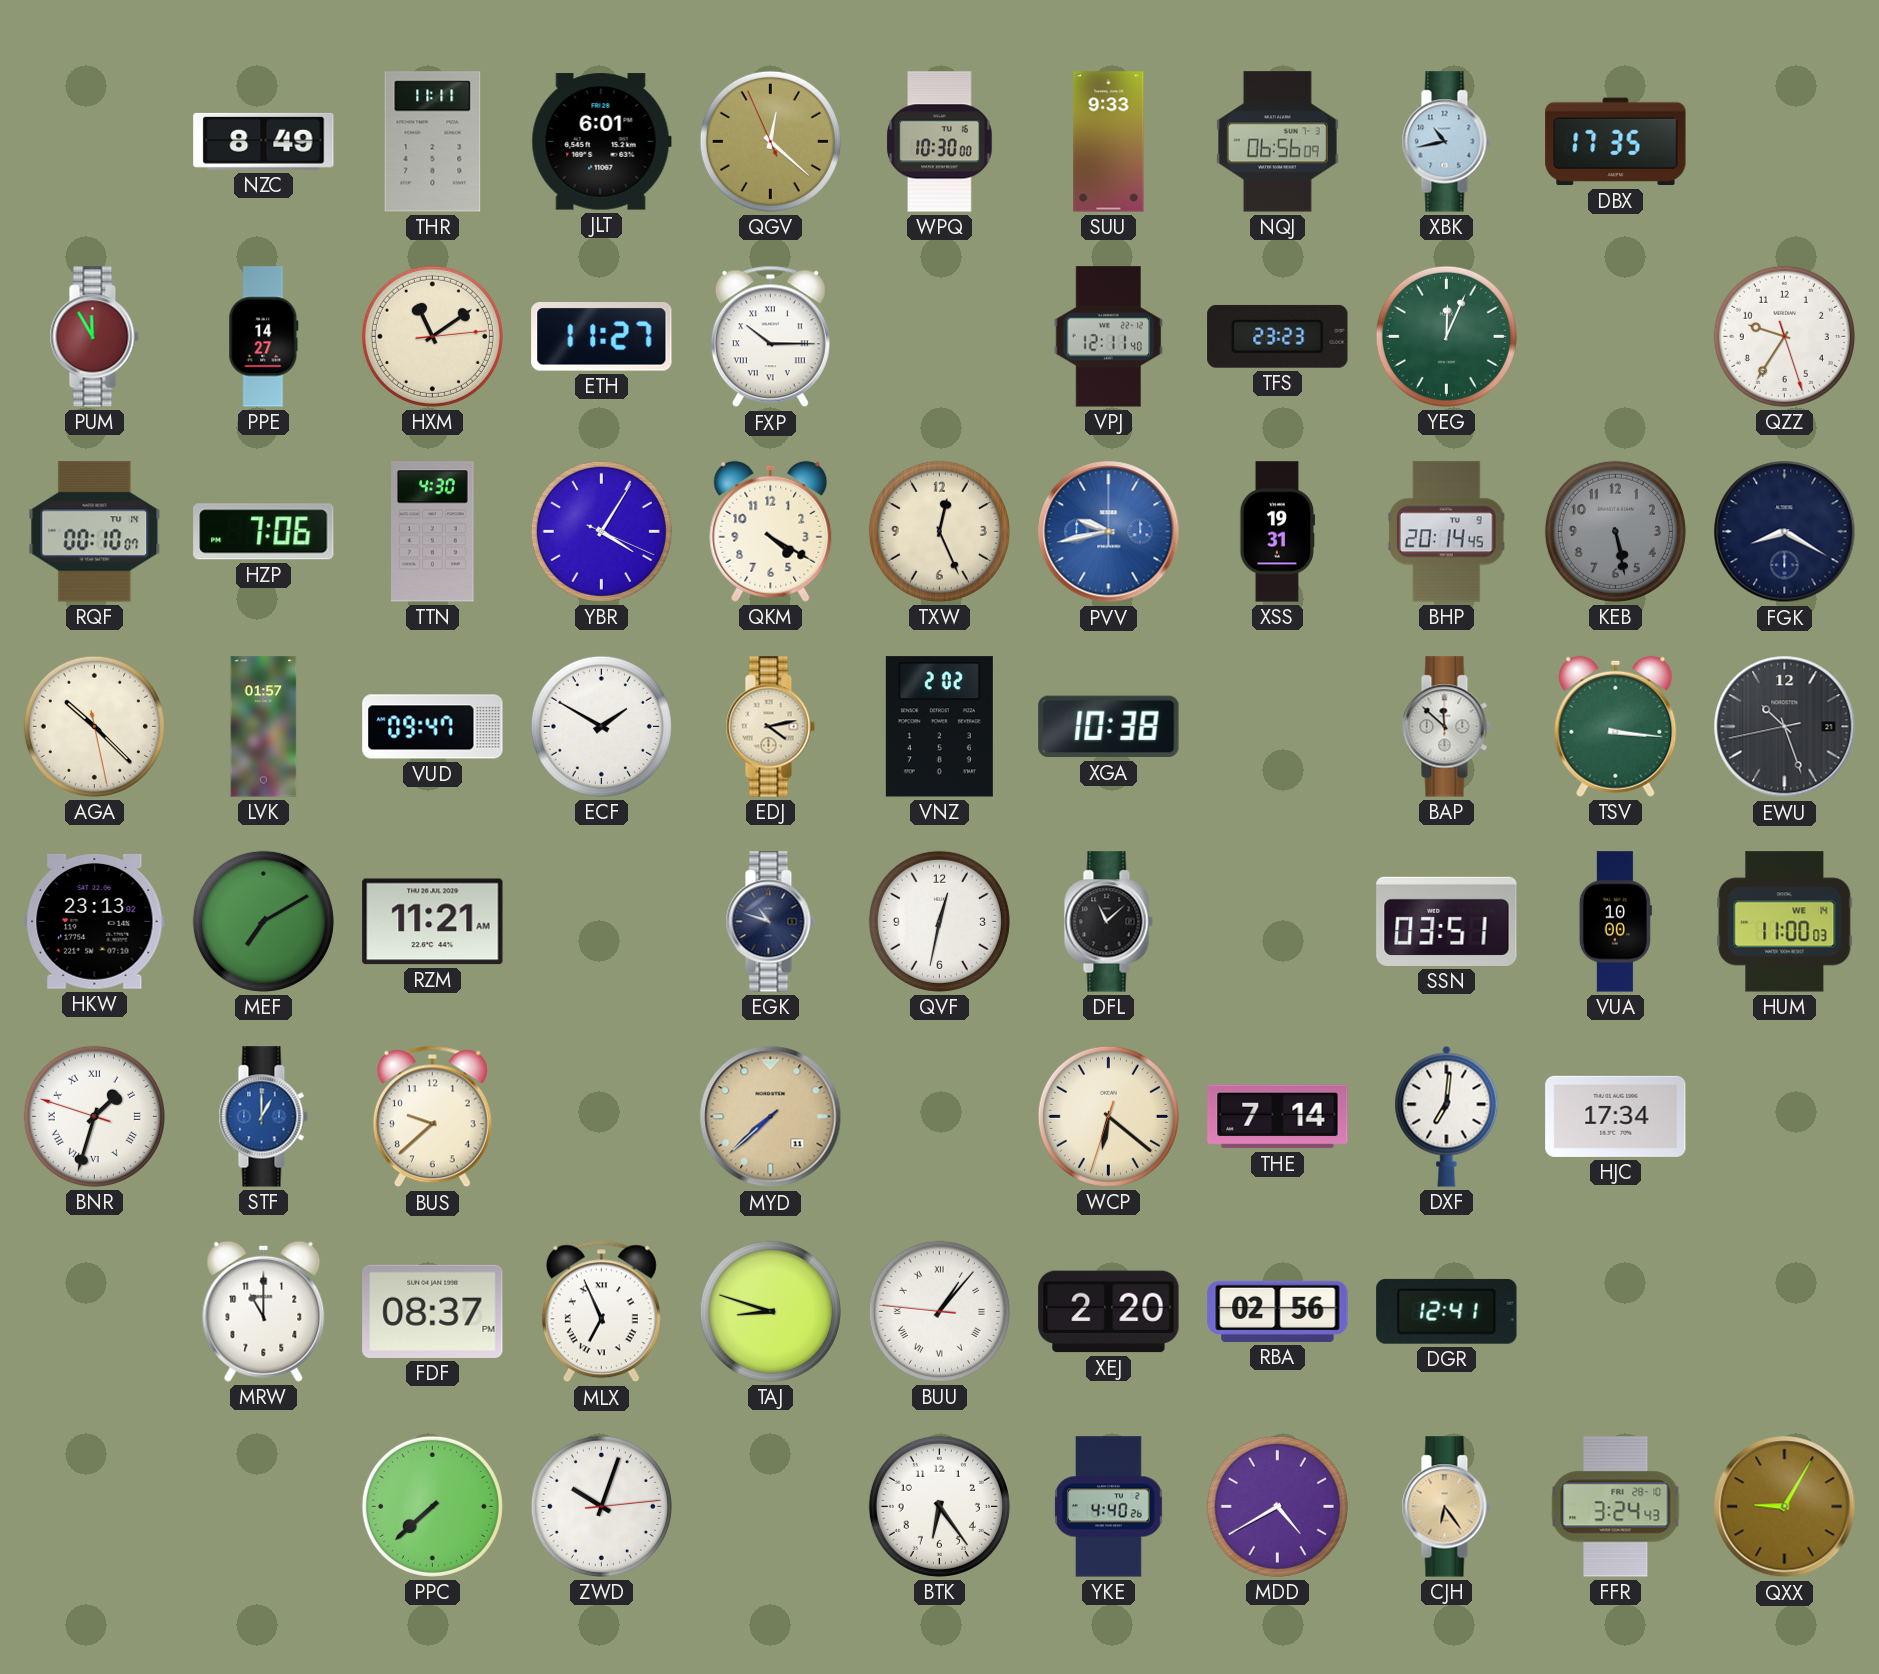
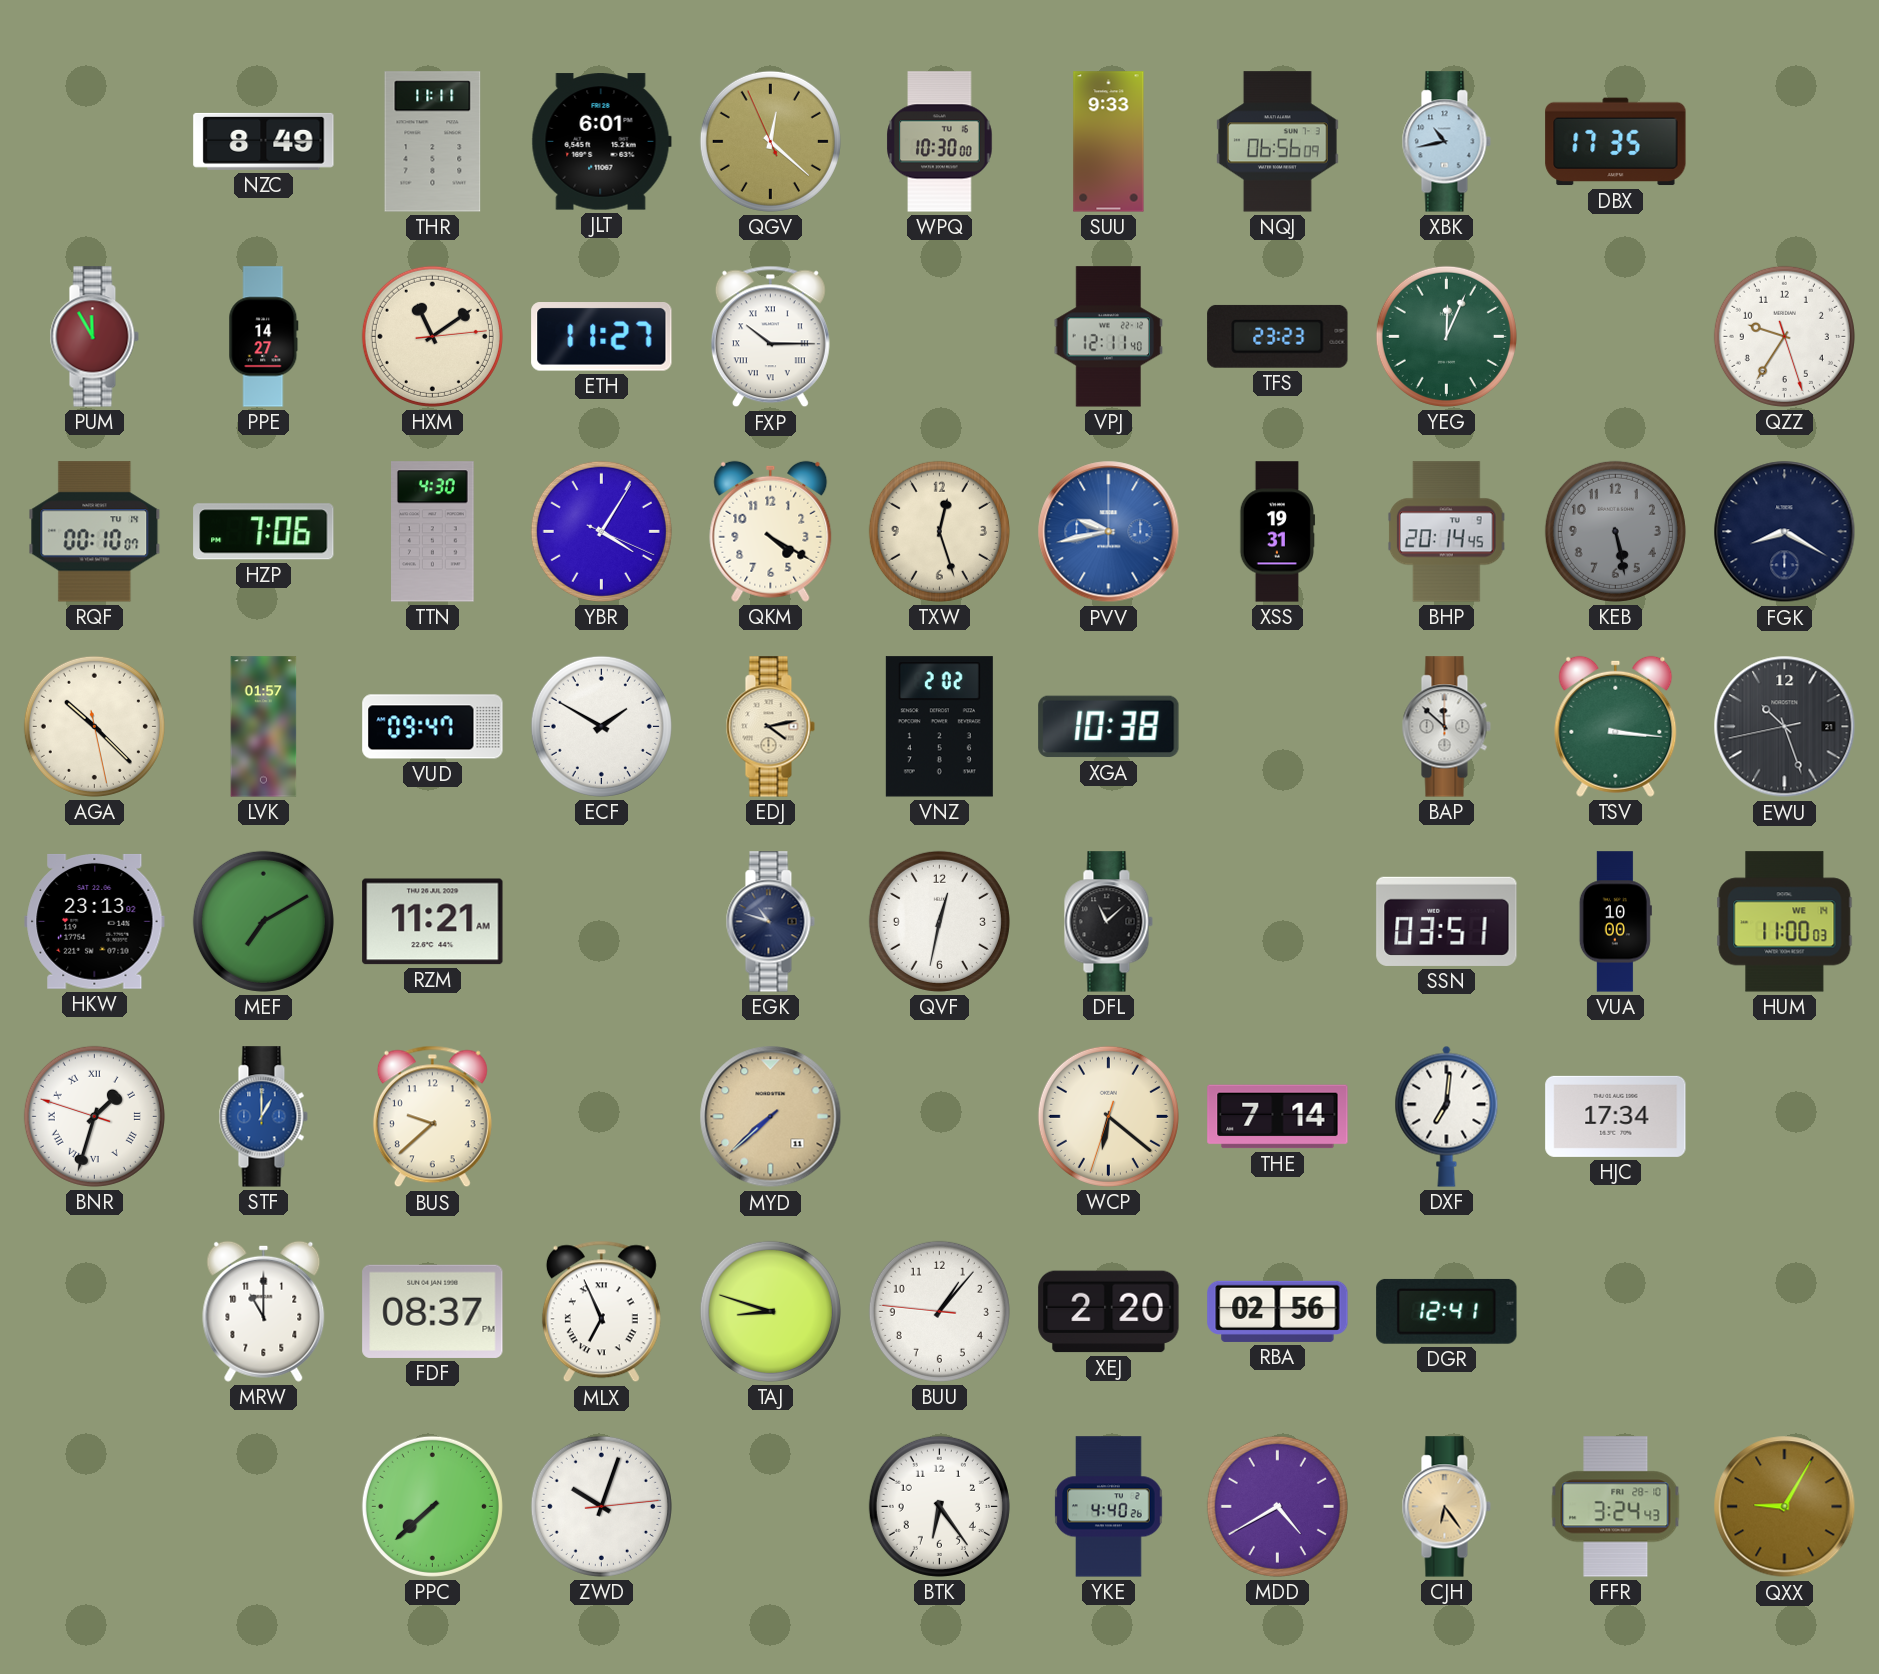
TXW: 12:26 -> 12:27
BUU numerals: Roman -> Arabic
